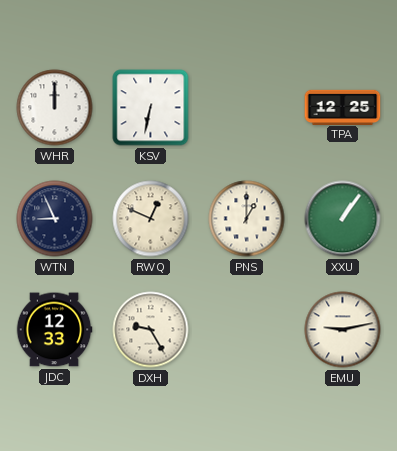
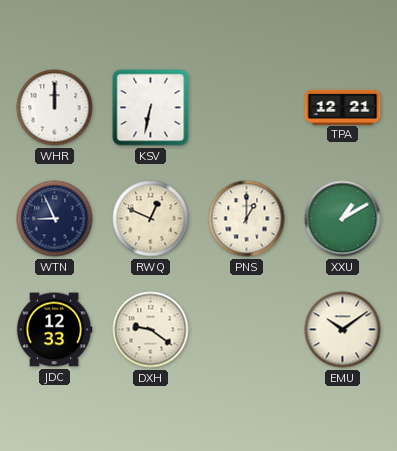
TPA: 12:25 -> 12:21
XXU: 1:06 -> 1:10
DXH: 9:25 -> 9:21
EMU: 9:13 -> 10:09
